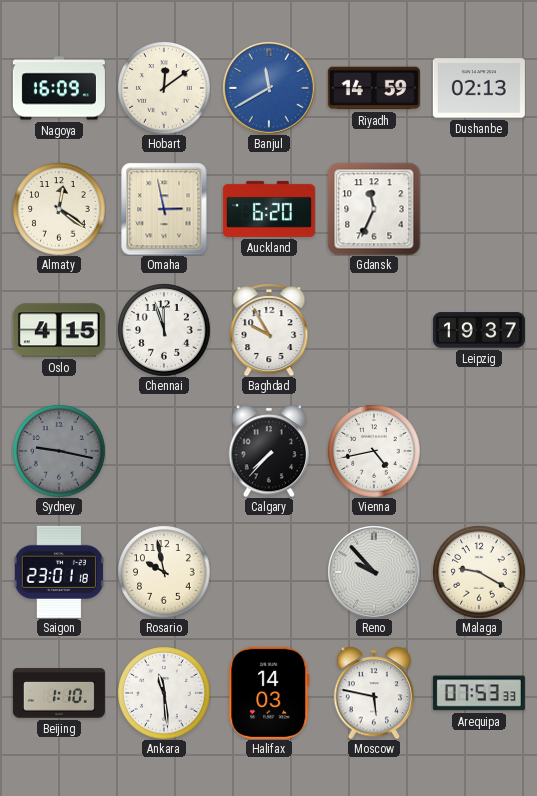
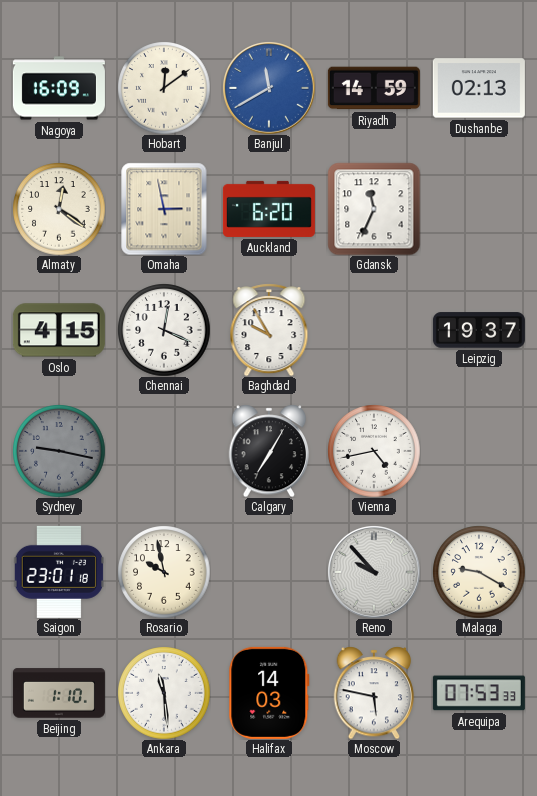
Chennai: 11:57 -> 12:19
Calgary: 7:37 -> 7:05
